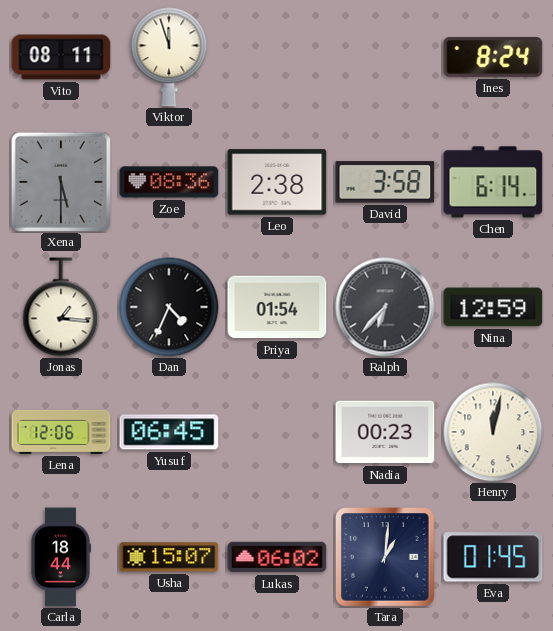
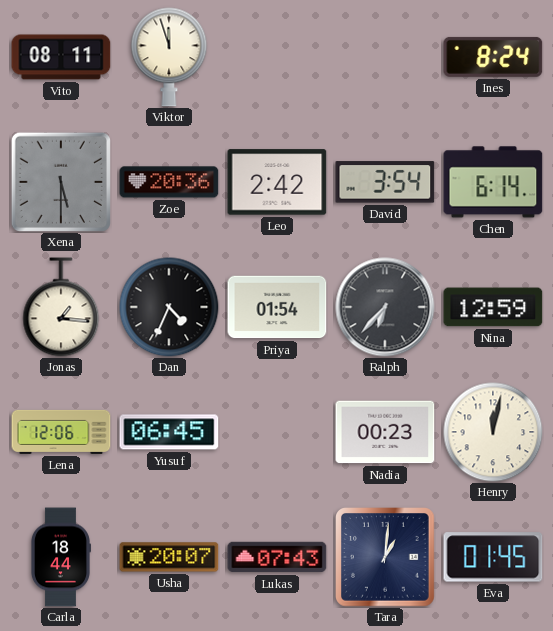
Zoe: 08:36 -> 20:36
Leo: 2:38 -> 2:42
David: 3:58 -> 3:54
Usha: 15:07 -> 20:07
Lukas: 06:02 -> 07:43
